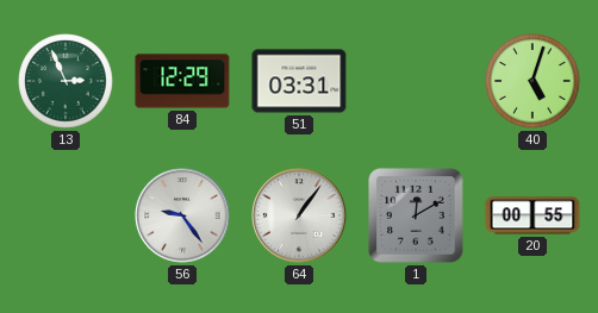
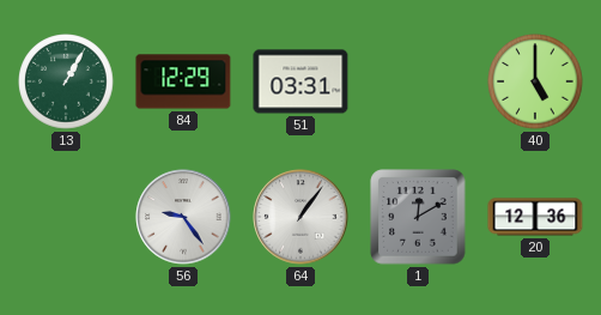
13: 2:56 -> 1:05
40: 5:03 -> 5:00
20: 00:55 -> 12:36
